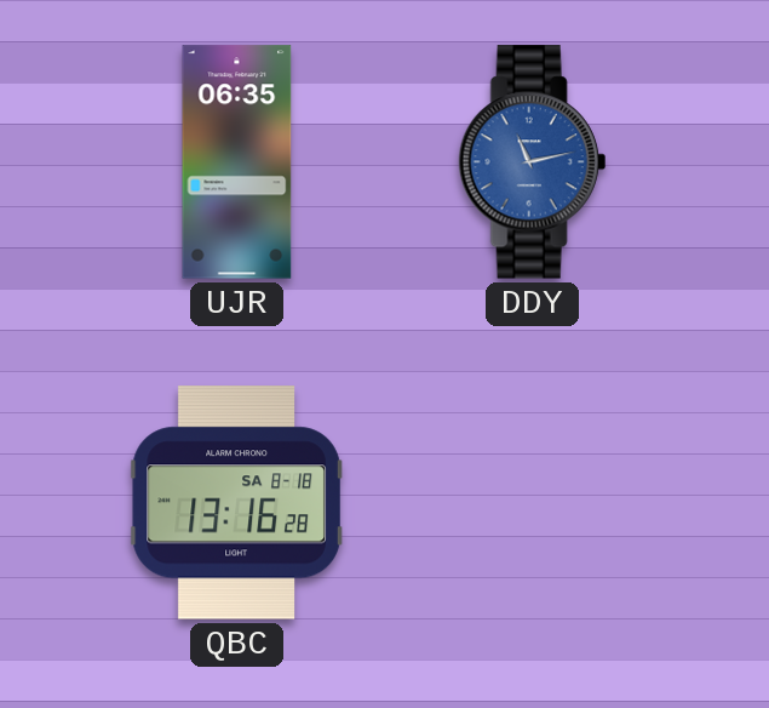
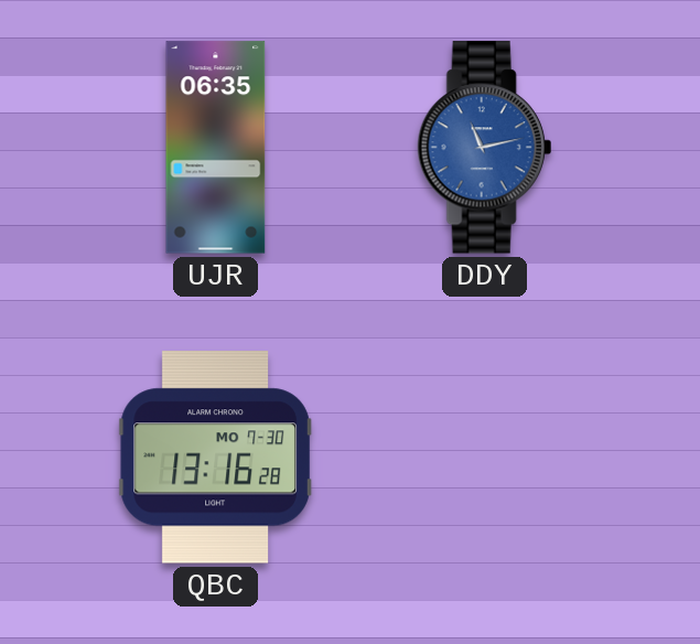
QBC date: SA 8-18 -> MO 7-30
